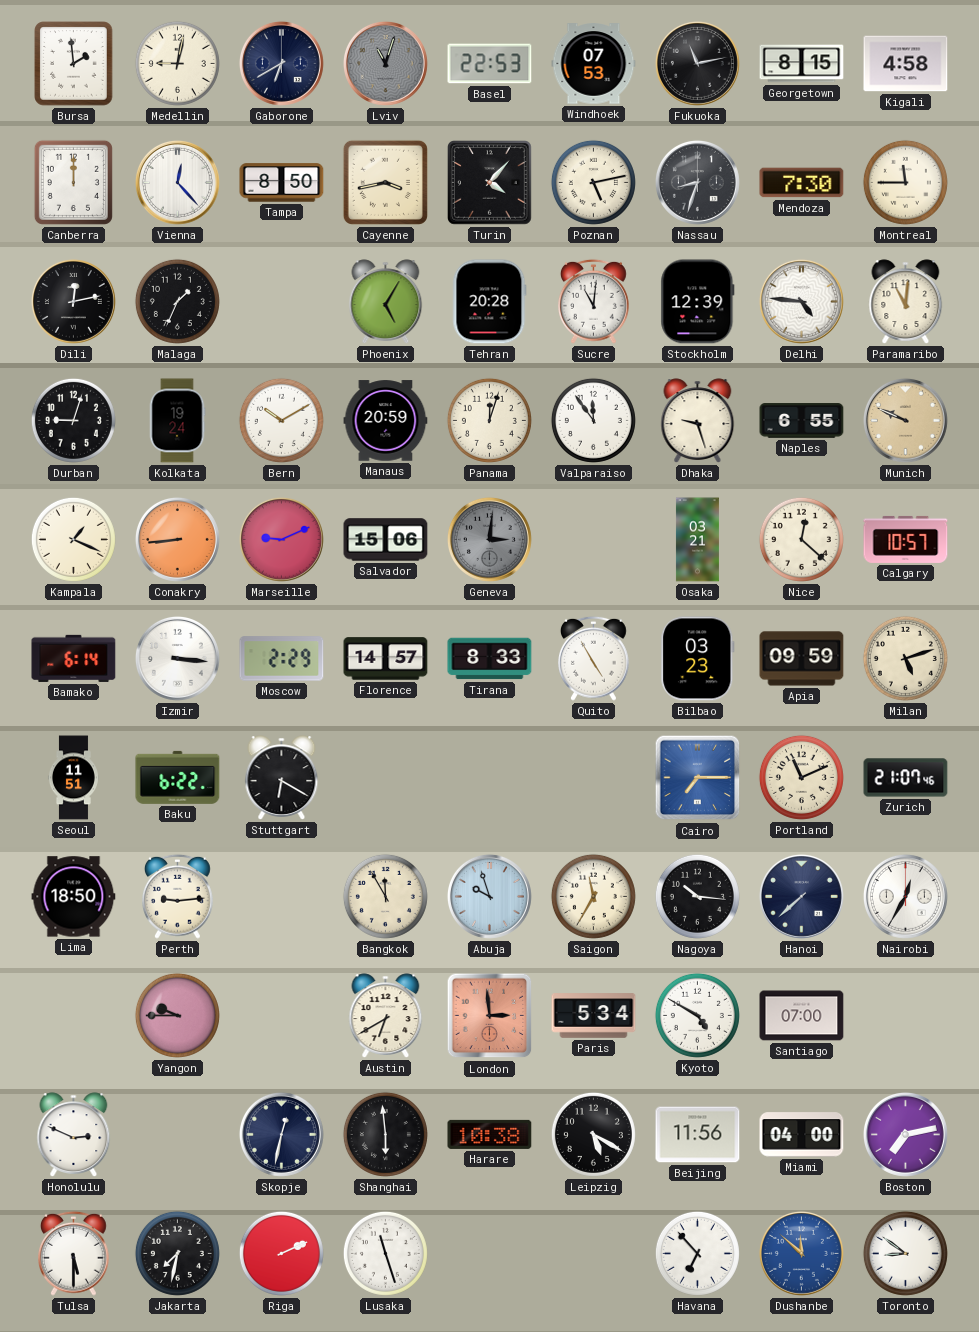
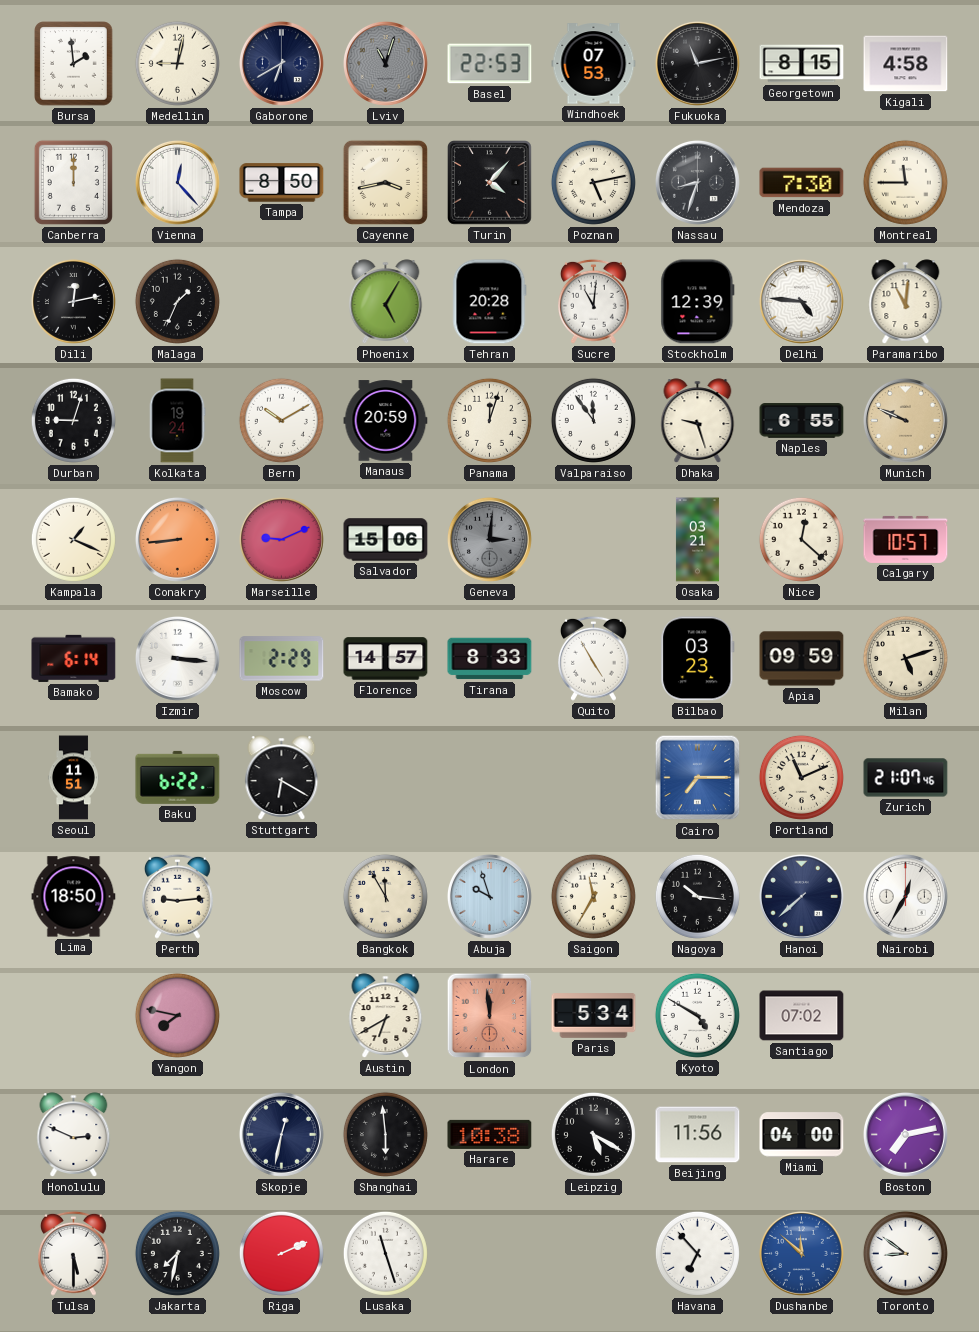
Yangon: 9:45 -> 7:47
London: 2:59 -> 11:59
Santiago: 07:00 -> 07:02
